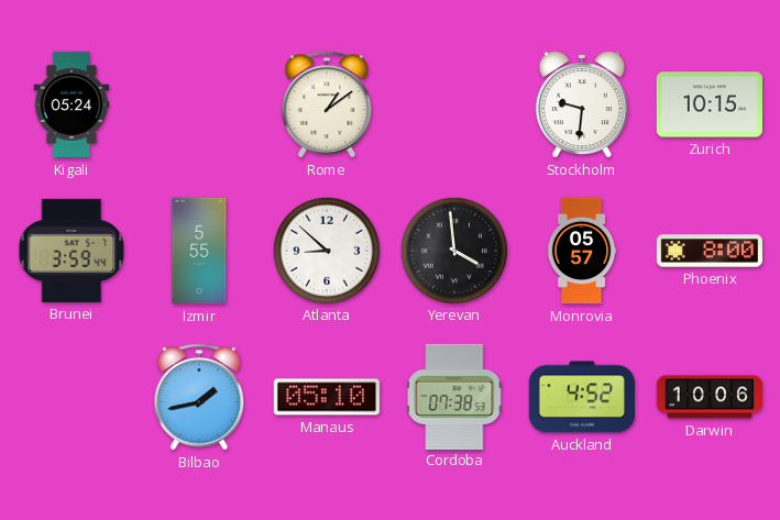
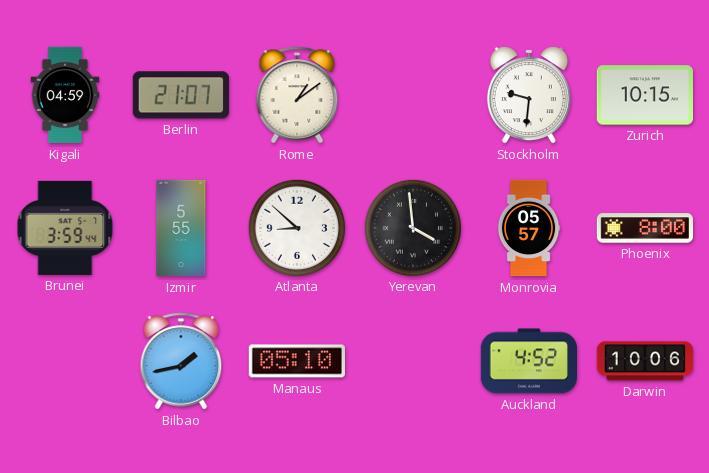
Kigali: 05:24 -> 04:59
Berlin: none -> 21:07
Cordoba: 07:38 -> none
